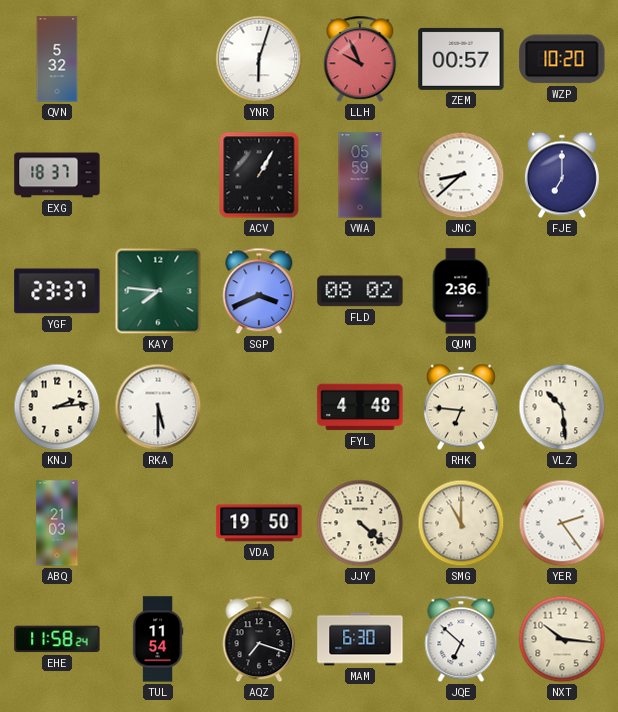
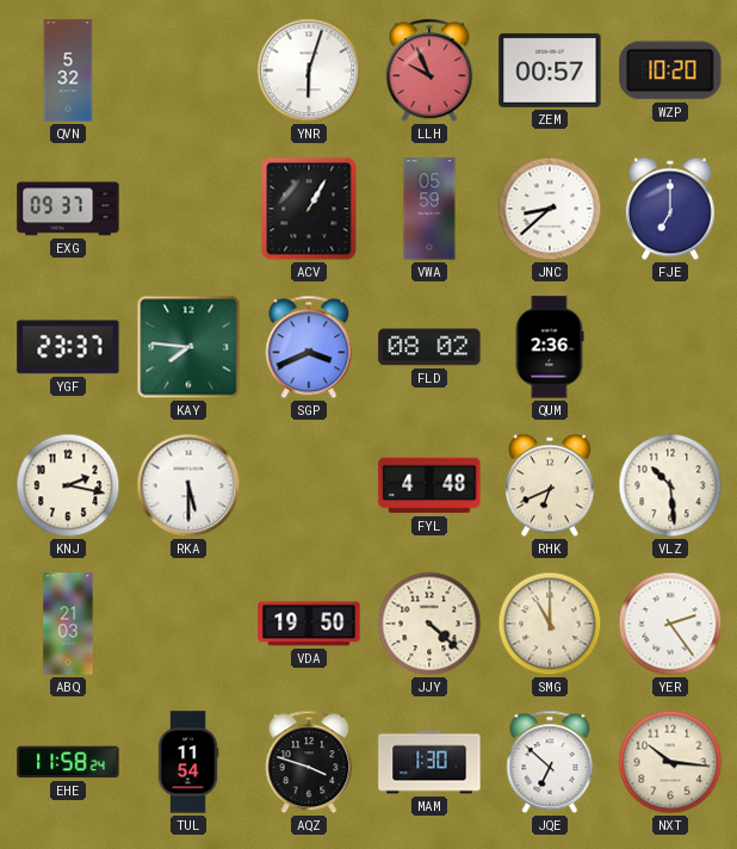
EXG: 18:37 -> 09:37
KNJ: 2:14 -> 2:17
RHK: 6:46 -> 6:41
AQZ: 7:18 -> 3:48
MAM: 6:30 -> 1:30
